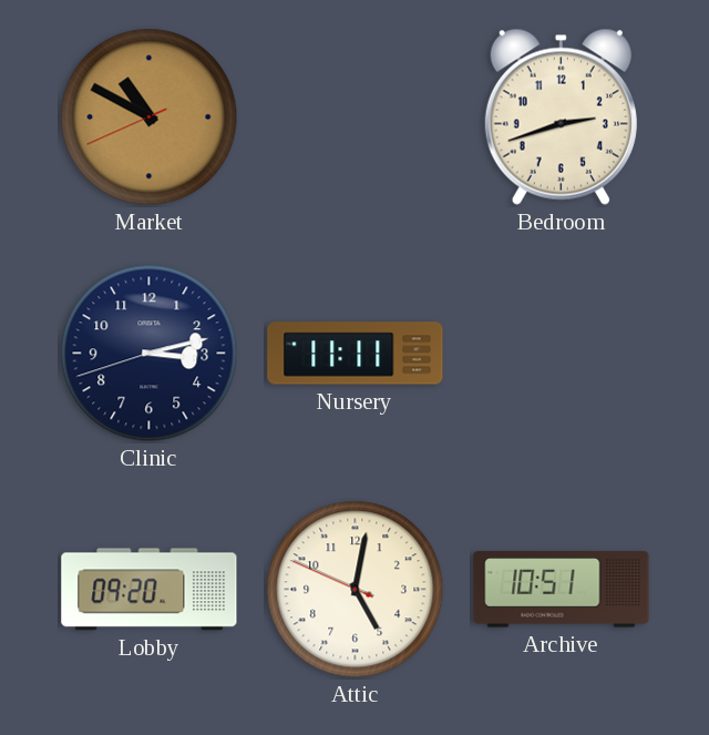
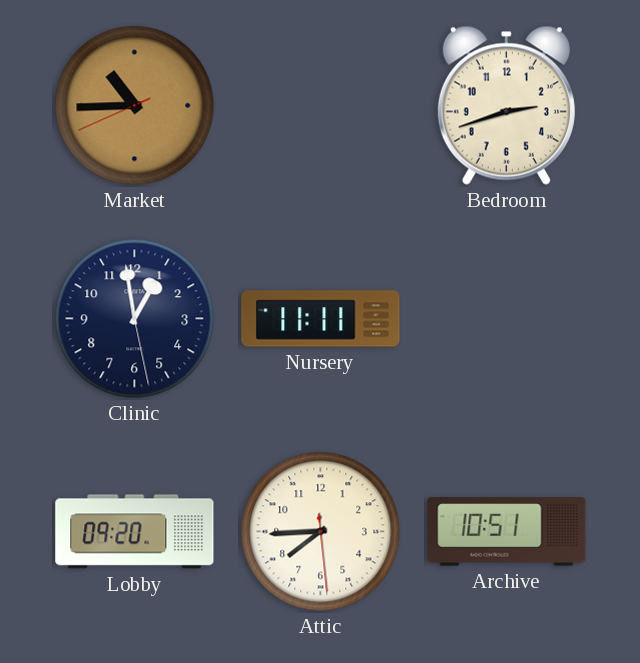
Market: 10:49 -> 10:44
Clinic: 3:12 -> 12:58
Attic: 5:01 -> 7:44
